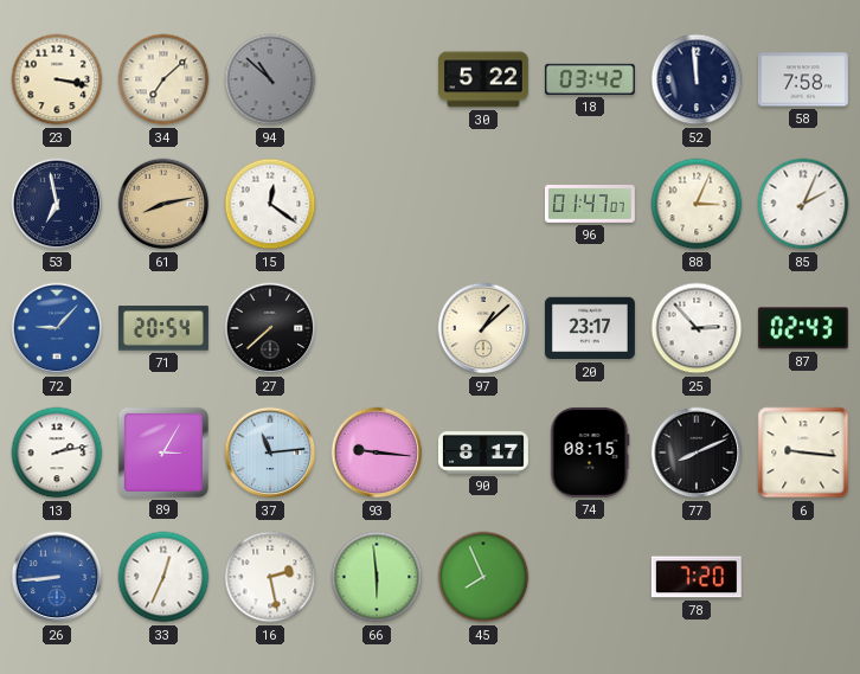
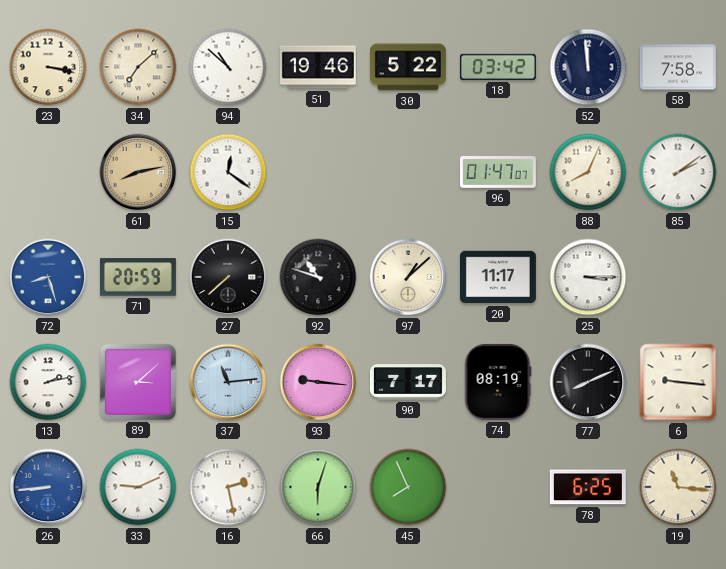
94 dial: grey -> white
51: none -> 19:46
53: 6:58 -> none
88: 3:04 -> 8:04
85: 2:04 -> 2:09
72: 9:07 -> 8:27
71: 20:54 -> 20:59
92: none -> 10:48
20: 23:17 -> 11:17
25: 2:53 -> 3:15
87: 02:43 -> none
89: 3:05 -> 3:08
90: 8:17 -> 7:17
74: 08:15 -> 08:19
33: 12:34 -> 9:11
66: 5:59 -> 6:03
78: 7:20 -> 6:25
19: none -> 11:16
